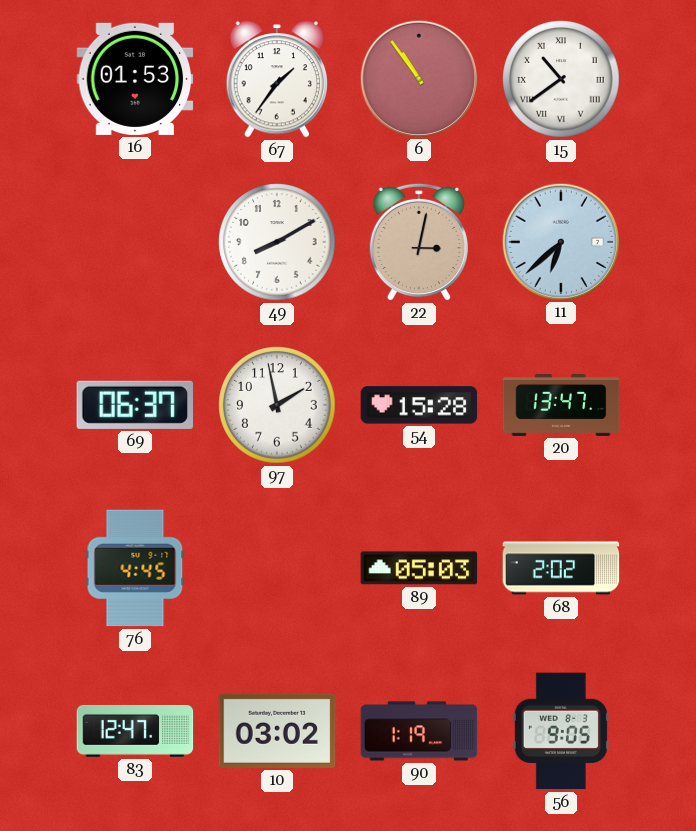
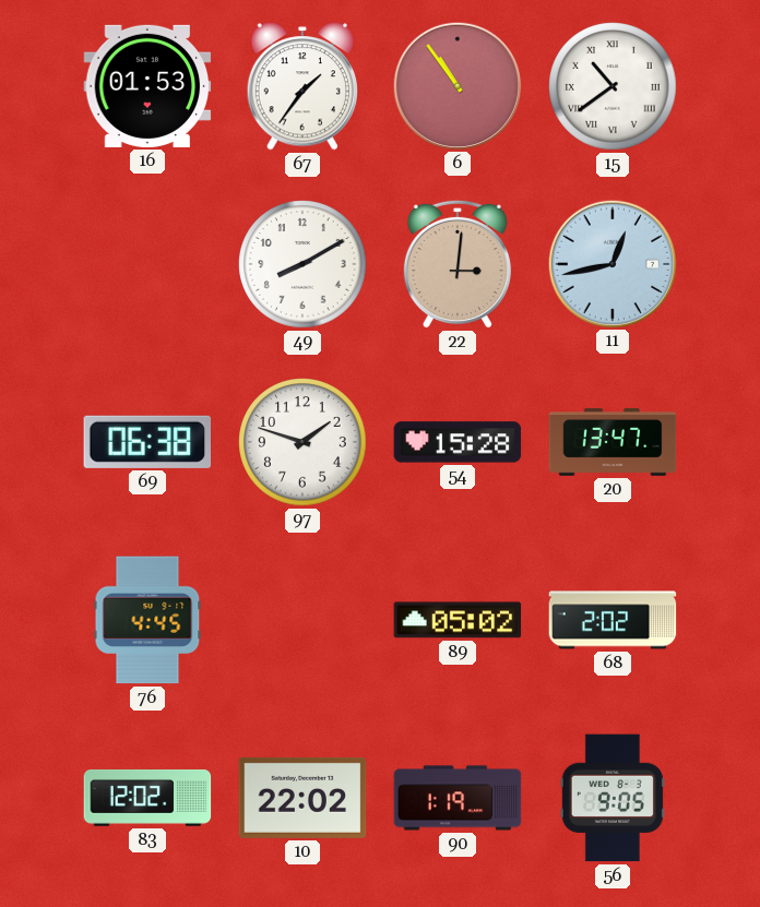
22: 3:02 -> 3:01
11: 6:38 -> 12:43
69: 06:37 -> 06:38
97: 1:58 -> 1:48
89: 05:03 -> 05:02
83: 12:47 -> 12:02
10: 03:02 -> 22:02
